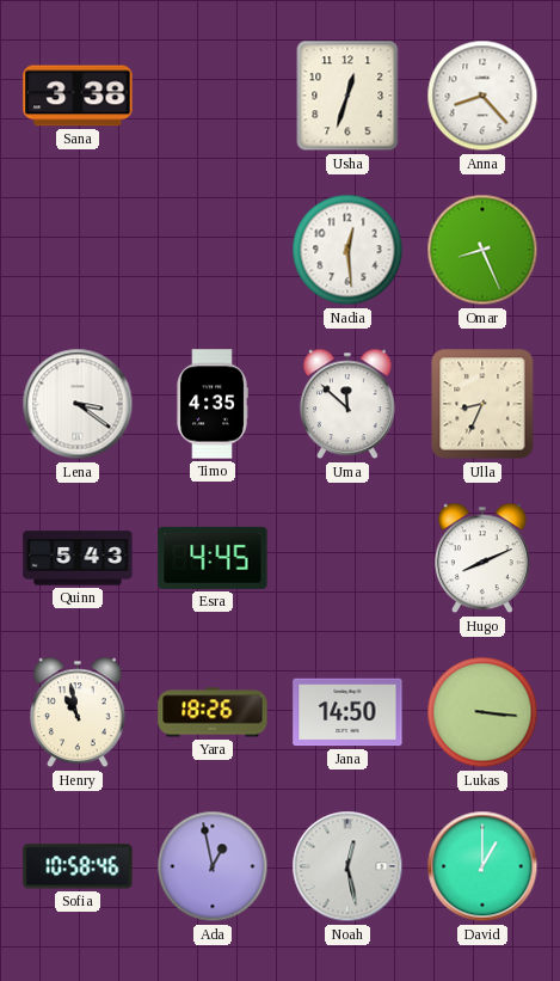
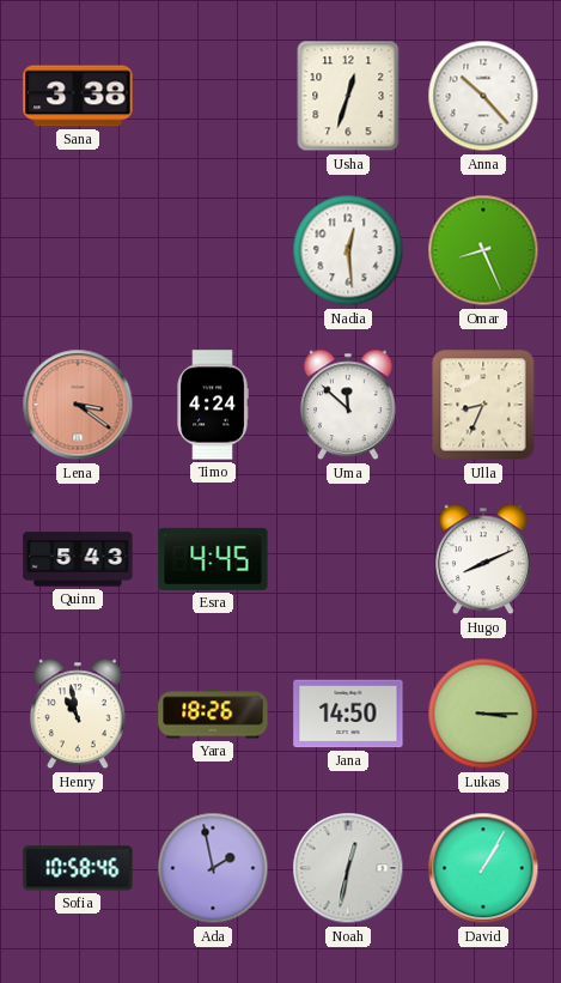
Anna: 8:23 -> 10:23
Lena dial: white -> salmon
Timo: 4:35 -> 4:24
Lukas: 3:16 -> 3:15
Ada: 12:58 -> 1:58
Noah: 12:28 -> 12:32
David: 1:00 -> 1:05
